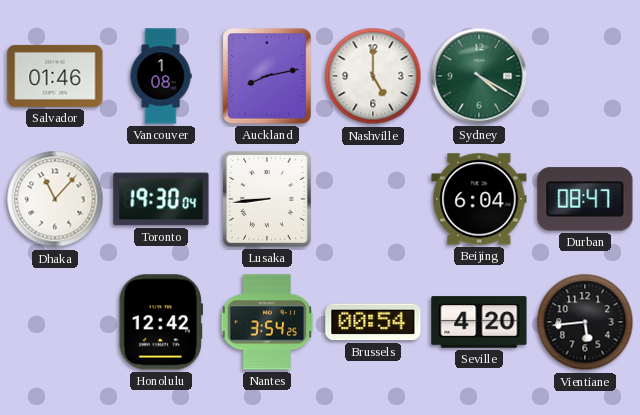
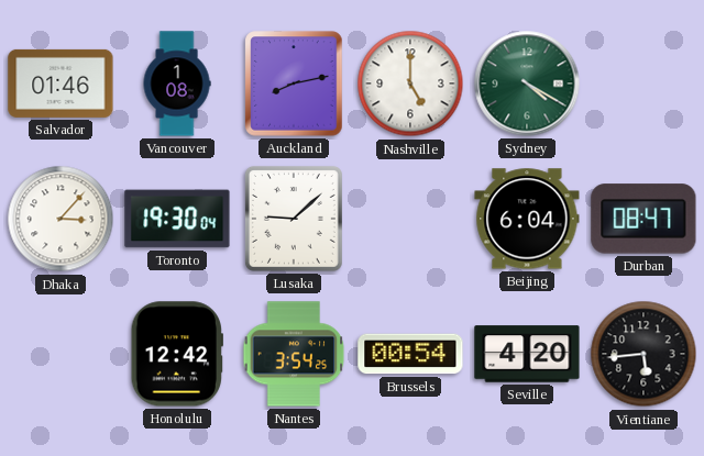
Dhaka: 11:07 -> 3:07
Lusaka: 8:44 -> 9:08
